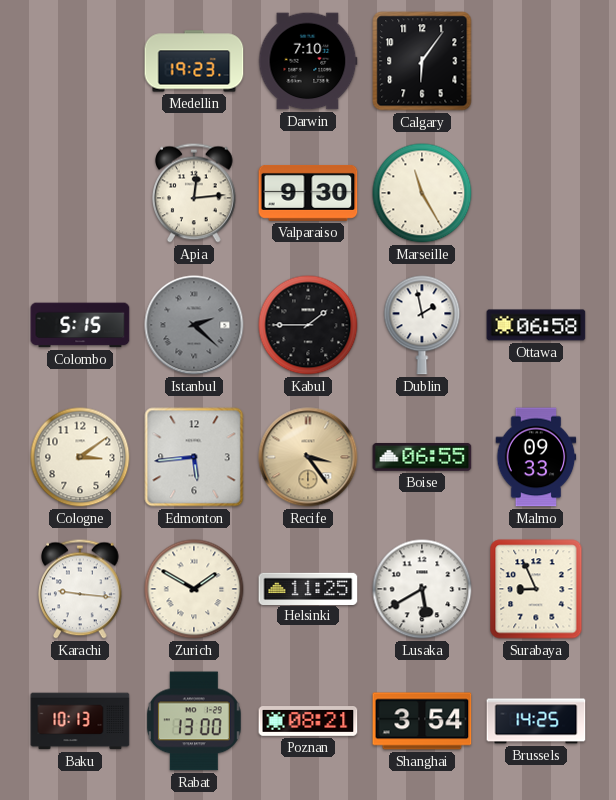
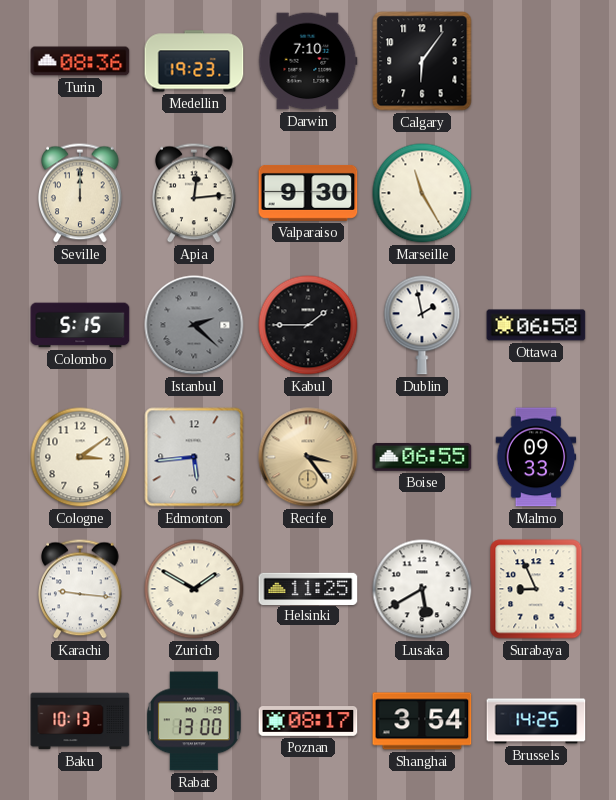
Turin: none -> 08:36
Seville: none -> 12:00
Poznan: 08:21 -> 08:17
